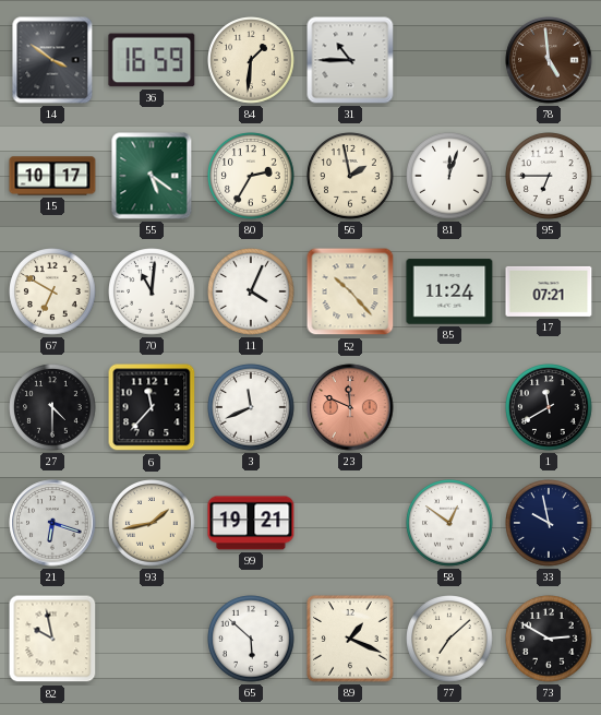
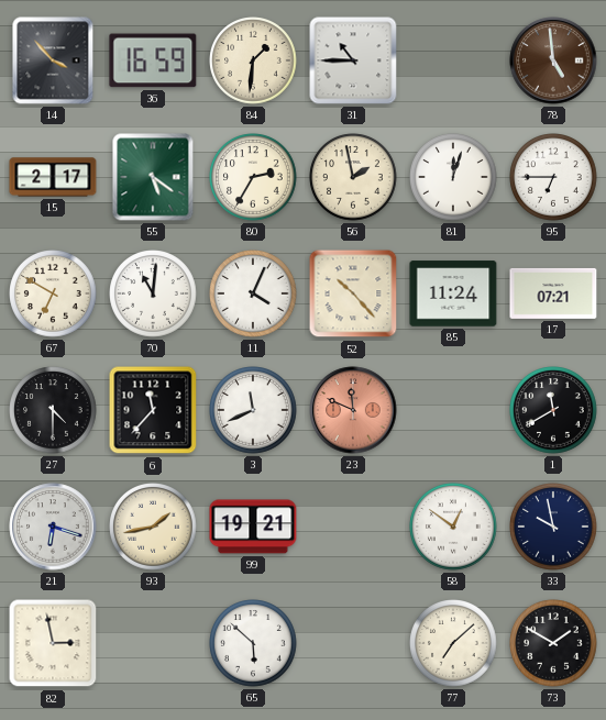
14: 3:51 -> 3:53
15: 10:17 -> 2:17
82: 9:58 -> 2:58
89: 1:19 -> none
73: 2:50 -> 1:50
